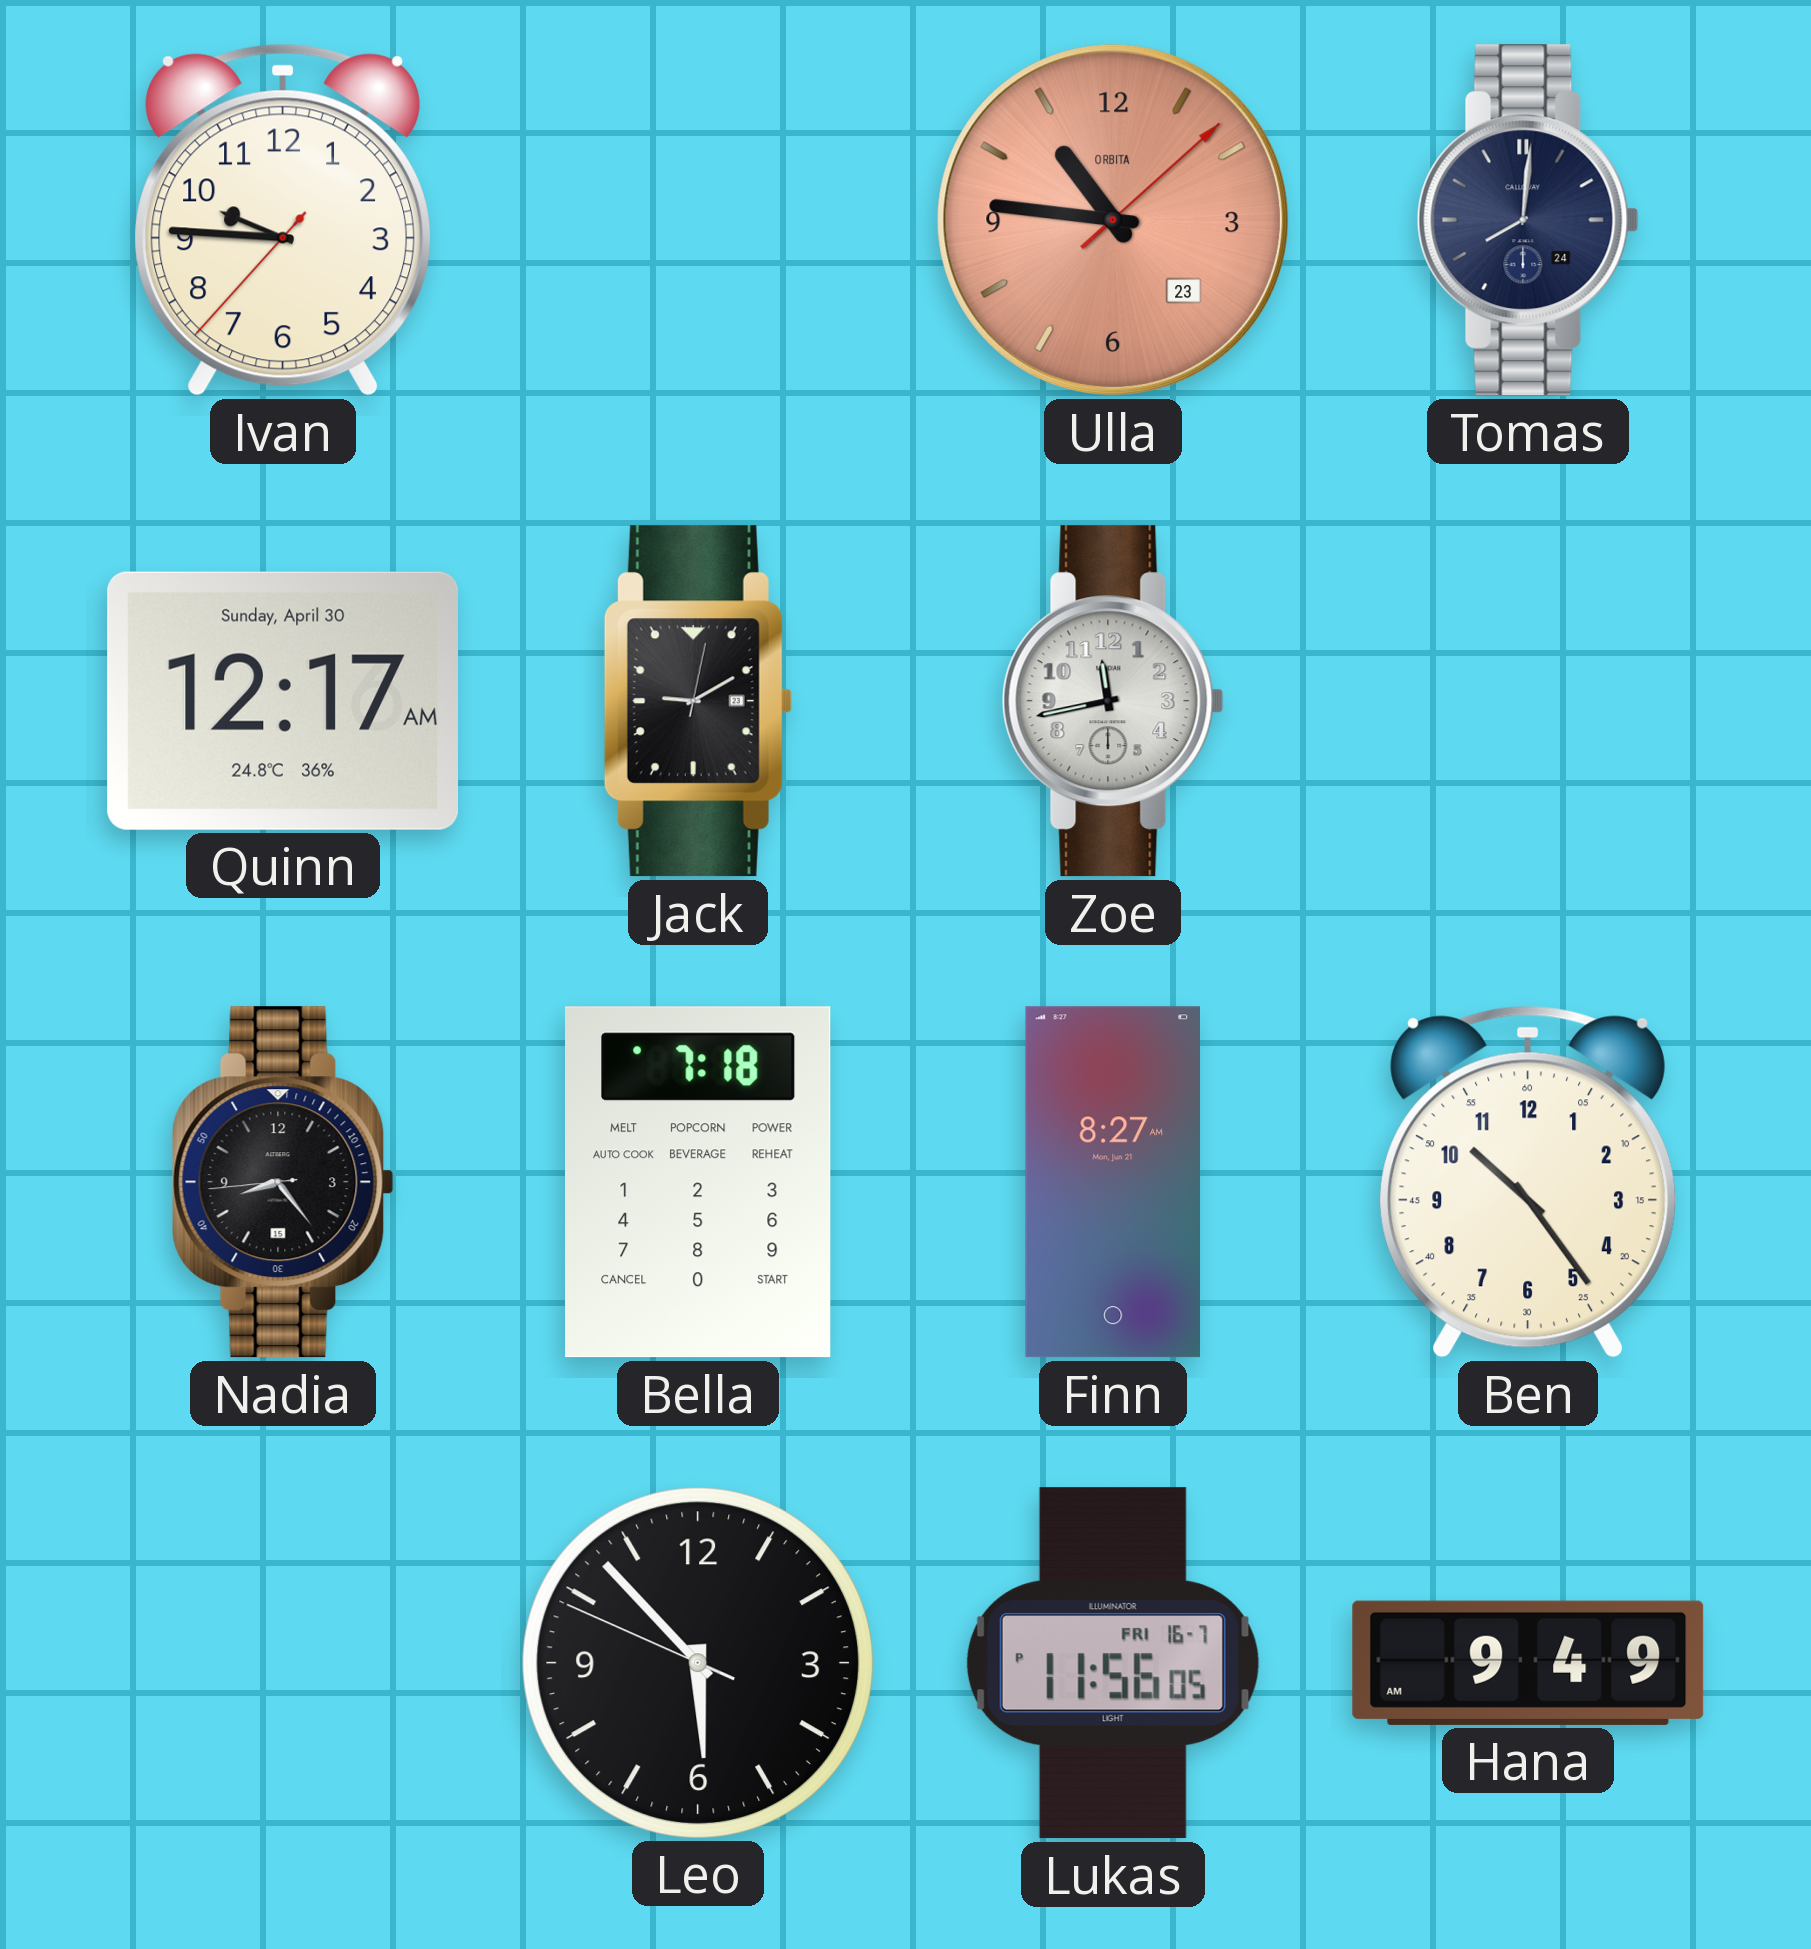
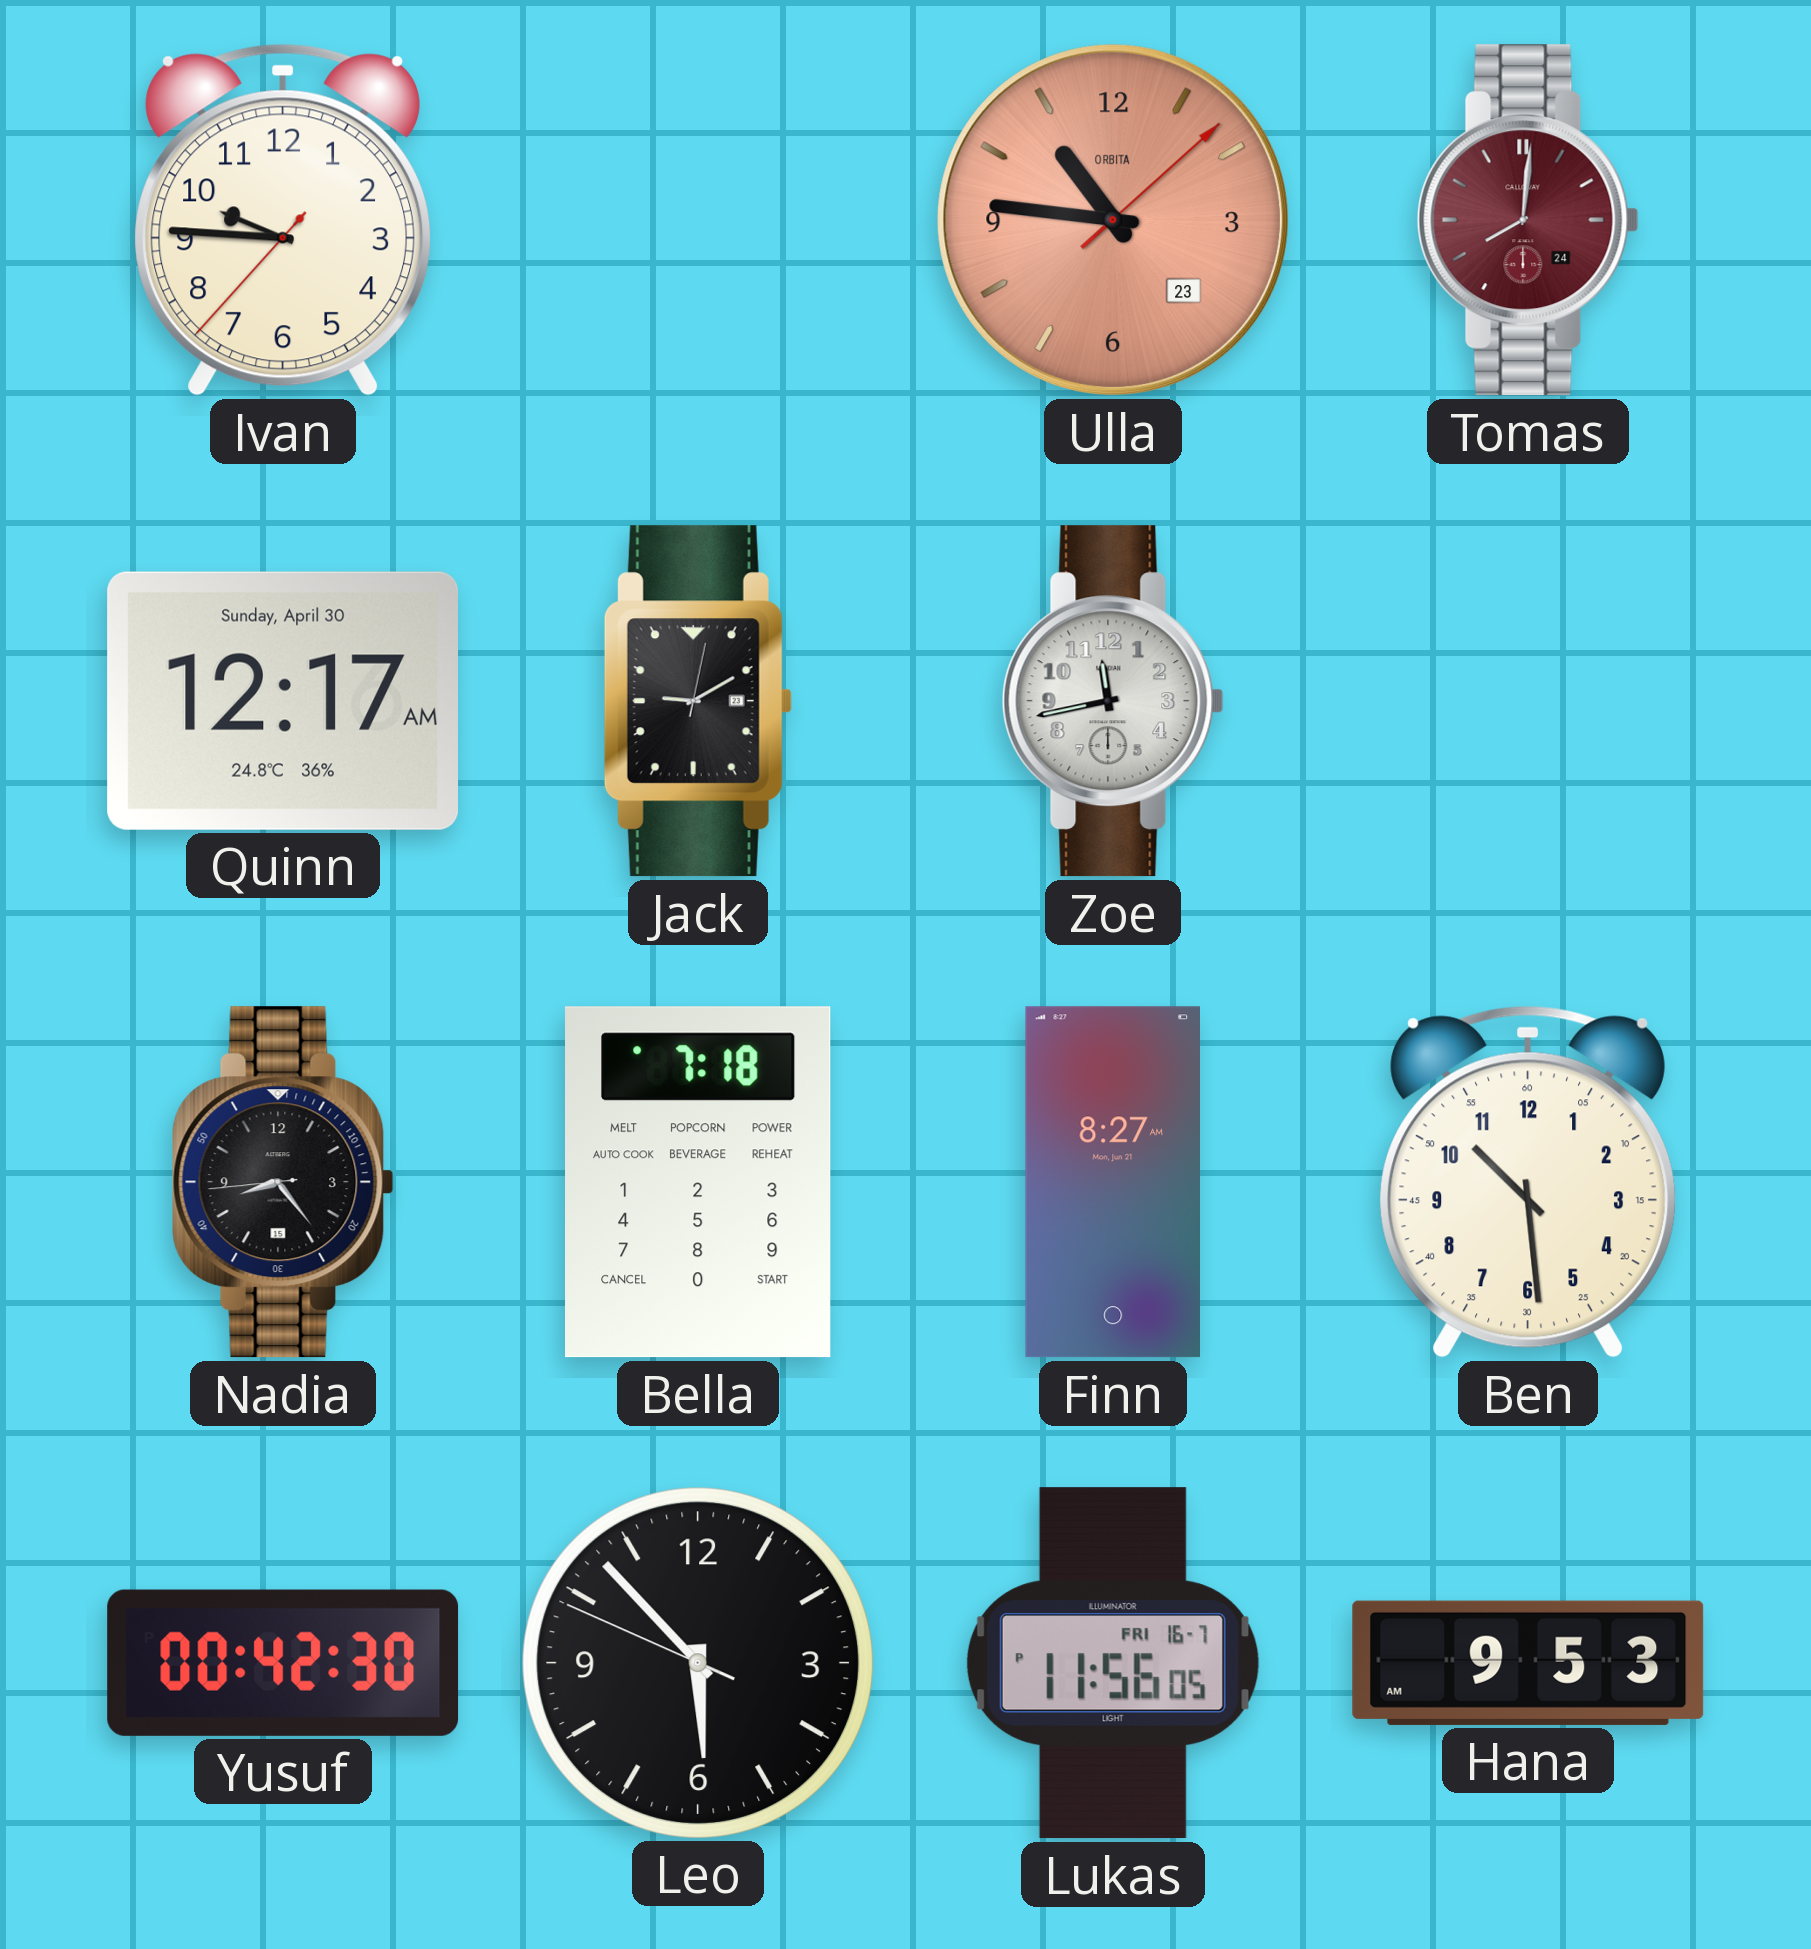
Tomas dial: navy -> burgundy
Ben: 10:24 -> 10:29
Yusuf: none -> 00:42
Hana: 9:49 -> 9:53
